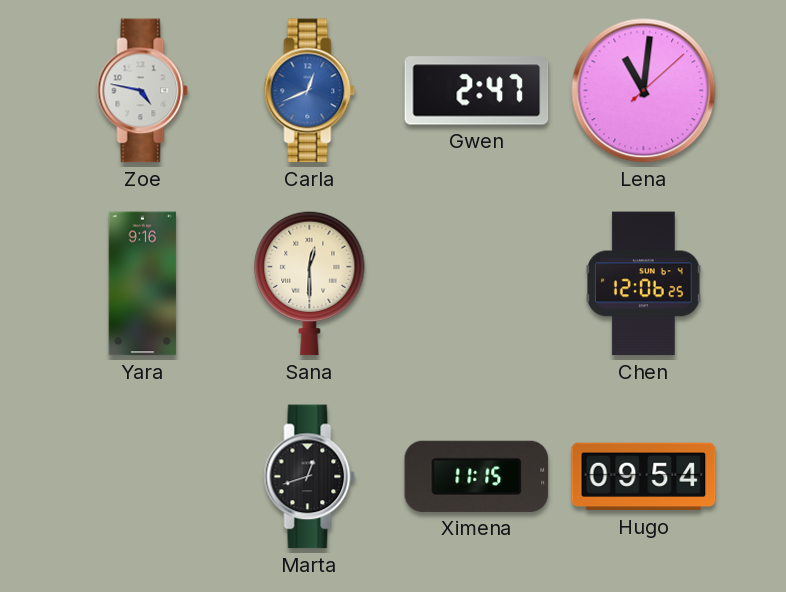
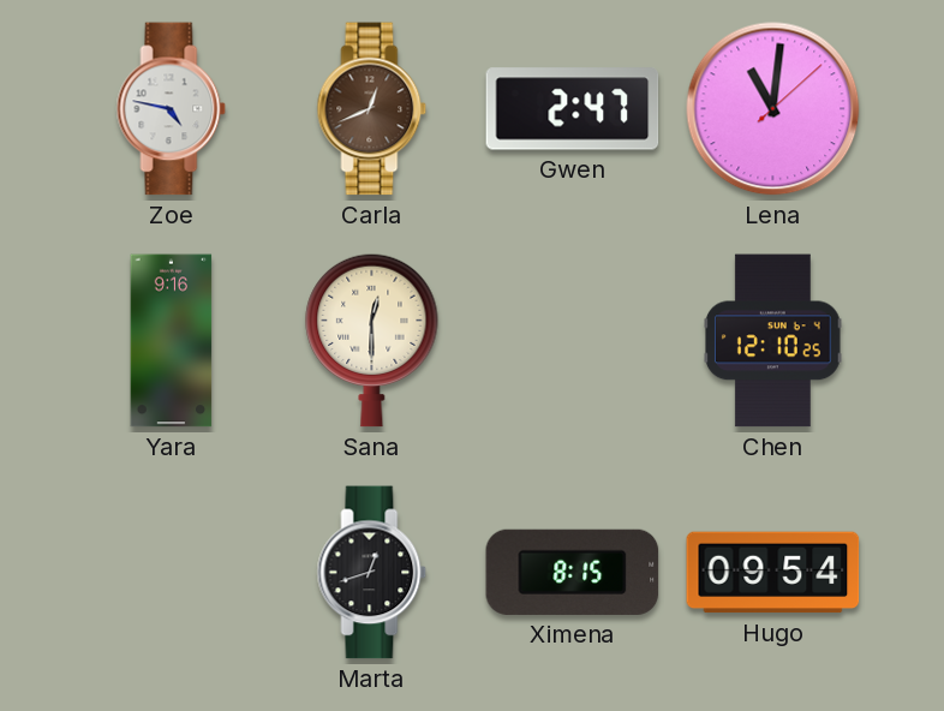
Carla dial: blue -> brown
Chen: 12:06 -> 12:10
Ximena: 11:15 -> 8:15
